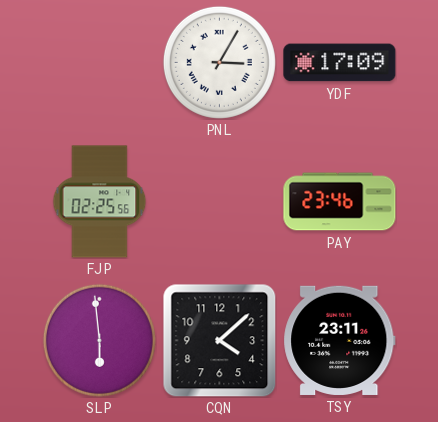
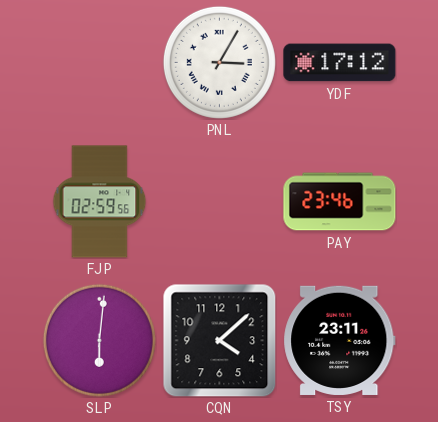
YDF: 17:09 -> 17:12
FJP: 02:25 -> 02:59
SLP: 5:59 -> 6:01
